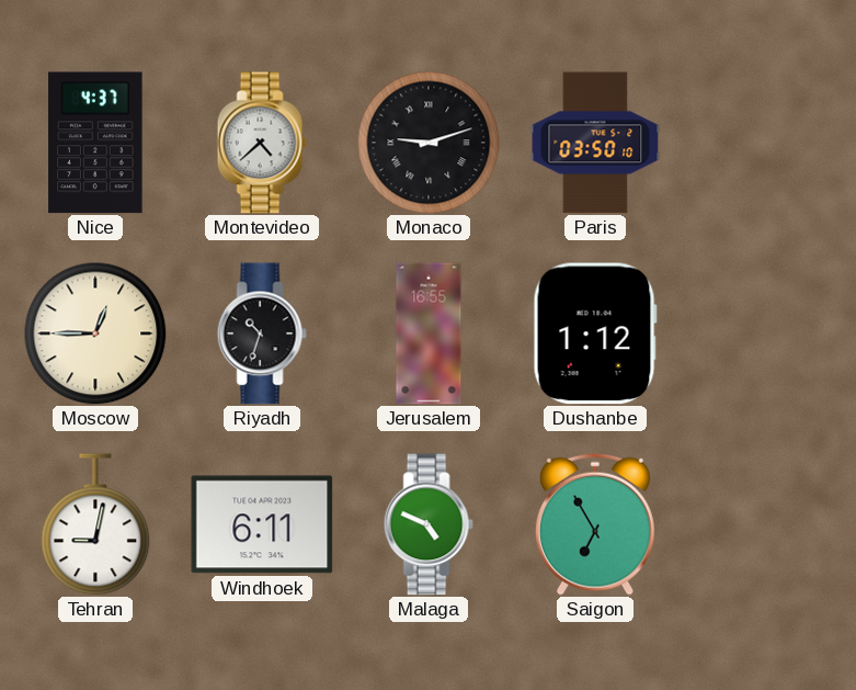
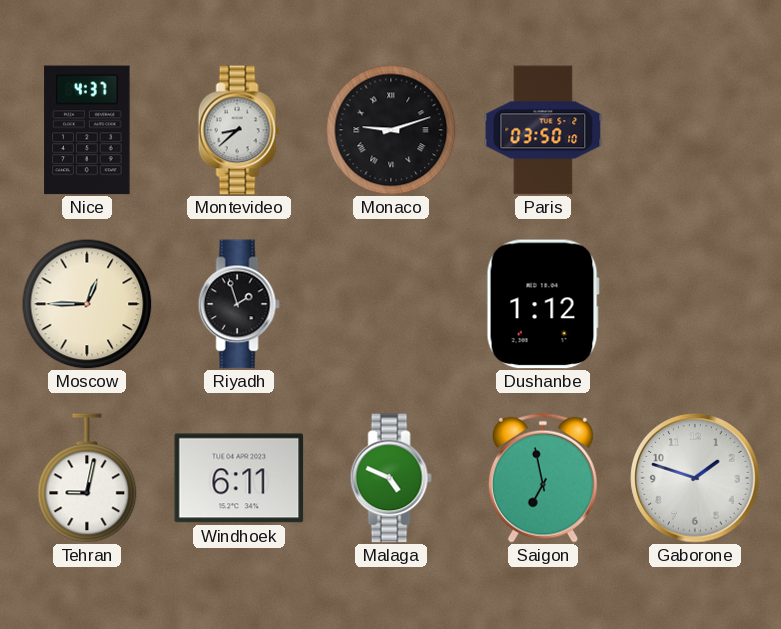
Montevideo: 4:38 -> 8:38
Riyadh: 10:33 -> 1:57
Jerusalem: 16:55 -> none
Saigon: 6:55 -> 6:58
Gaborone: none -> 1:48
